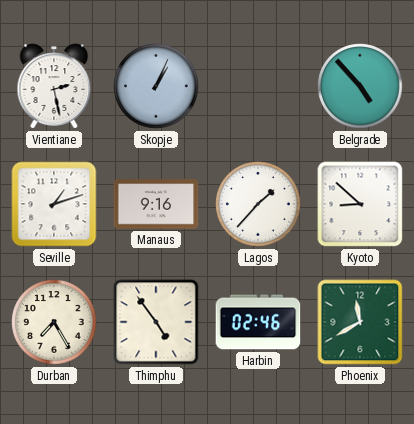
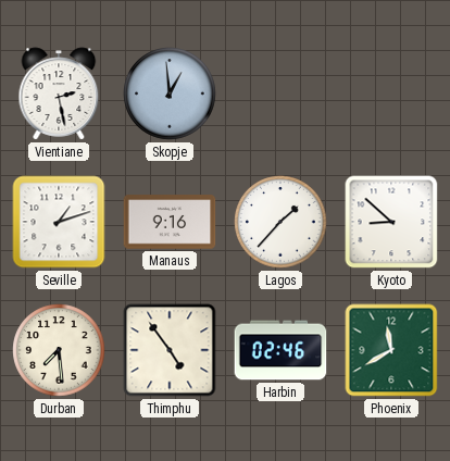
Skopje: 1:04 -> 12:59
Belgrade: 4:53 -> none
Durban: 7:25 -> 7:29
